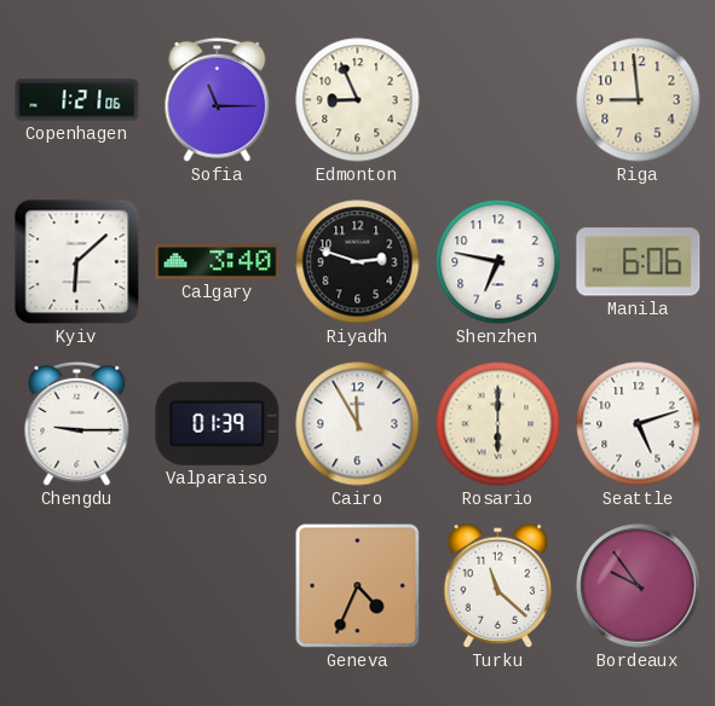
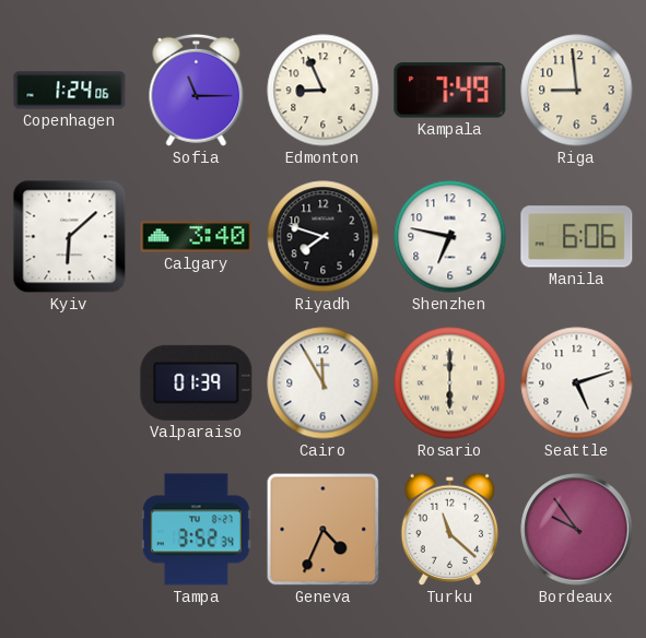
Copenhagen: 1:21 -> 1:24
Kampala: none -> 7:49
Riyadh: 2:48 -> 7:48
Chengdu: 9:15 -> none
Tampa: none -> 3:52
